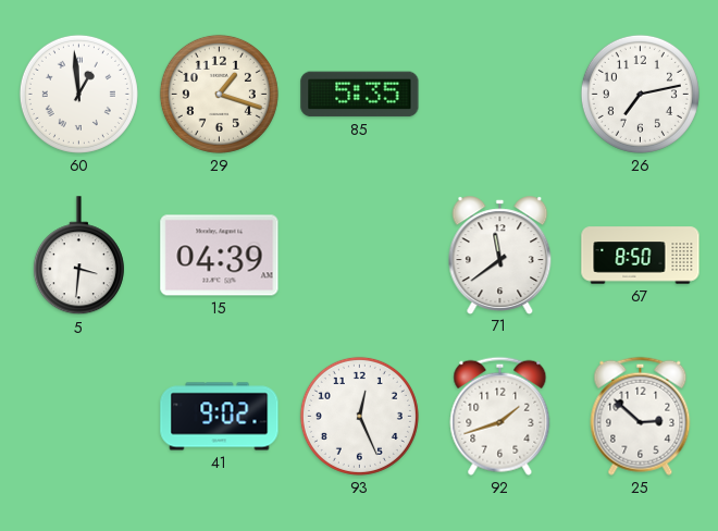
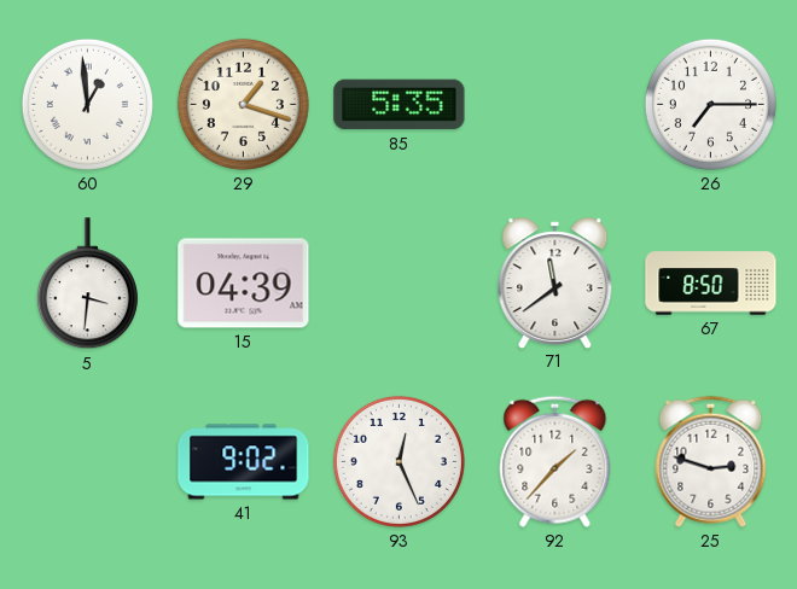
26: 7:13 -> 7:15
92: 1:42 -> 1:37
25: 2:52 -> 2:48
